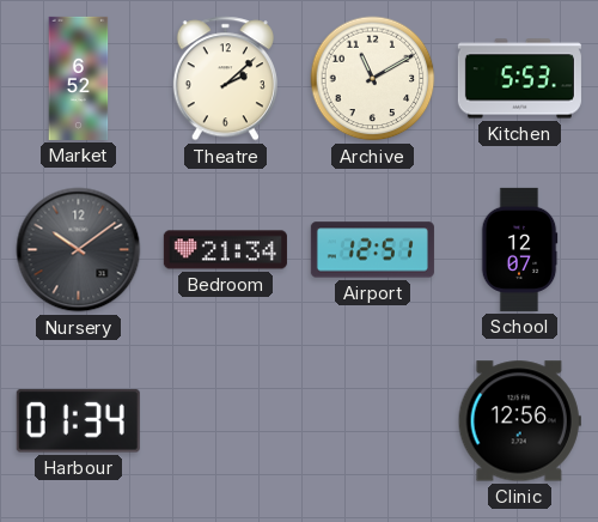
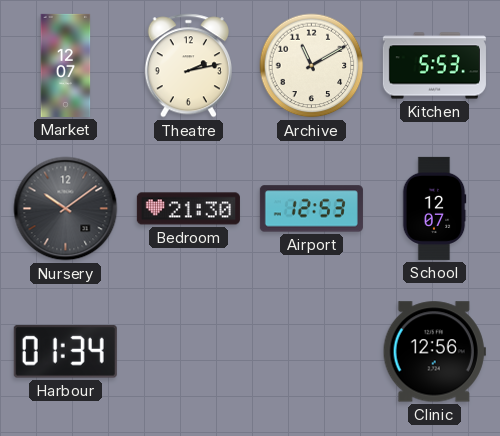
Market: 6:52 -> 12:07
Theatre: 2:08 -> 2:13
Bedroom: 21:34 -> 21:30
Airport: 12:51 -> 12:53
